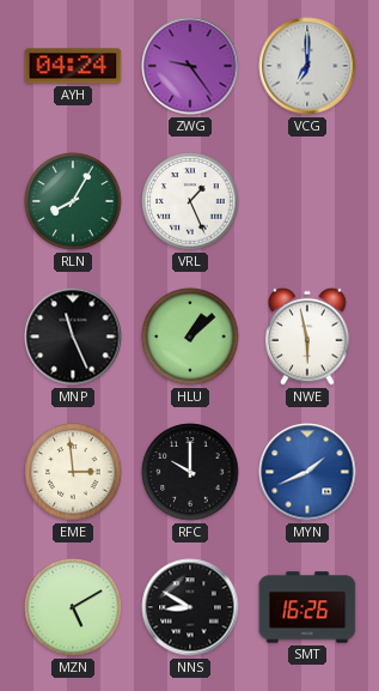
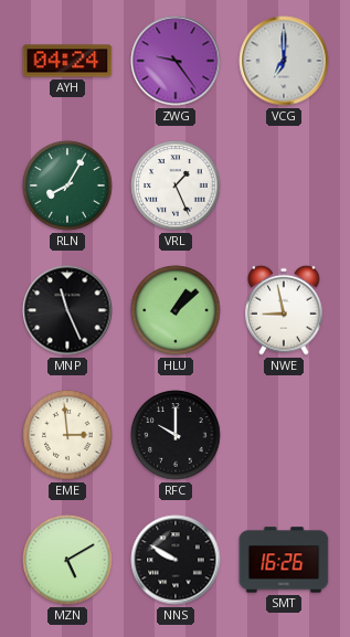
NWE: 5:58 -> 8:58
MYN: 1:41 -> none
NNS: 8:50 -> 9:50
